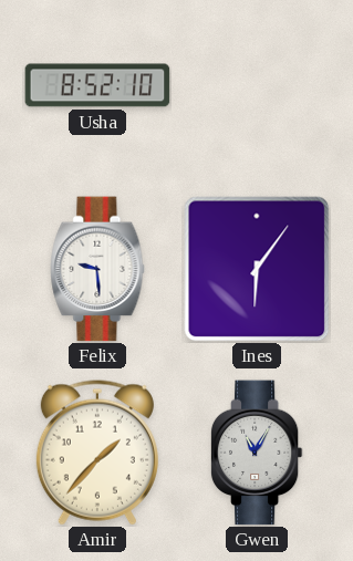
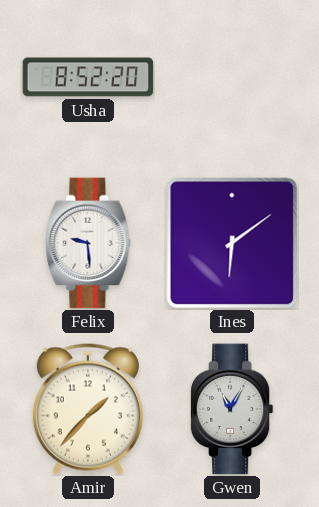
Usha: 8:52:10 -> 8:52:20
Ines: 6:06 -> 6:09
